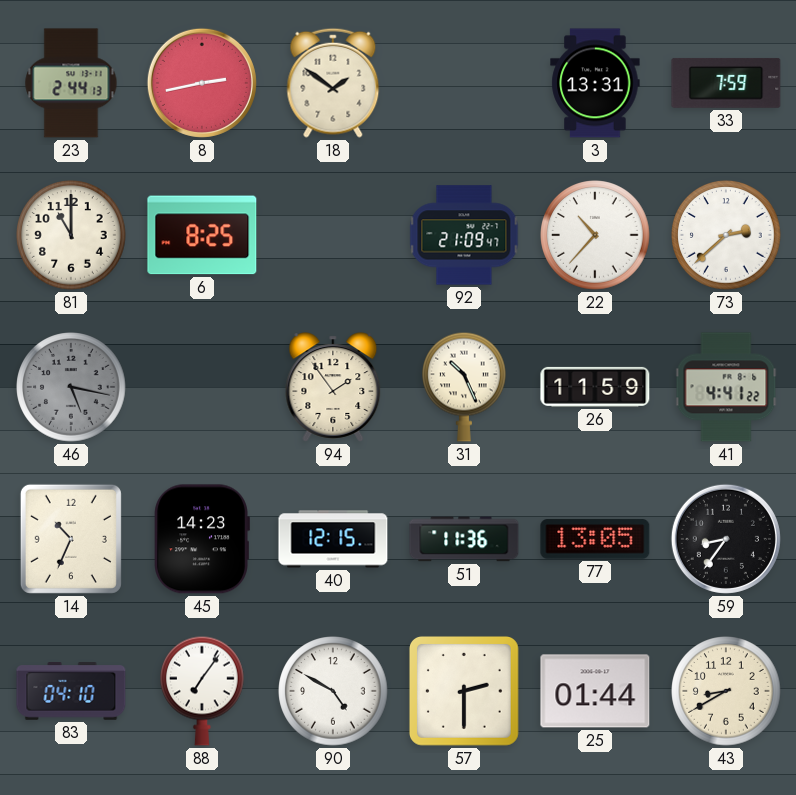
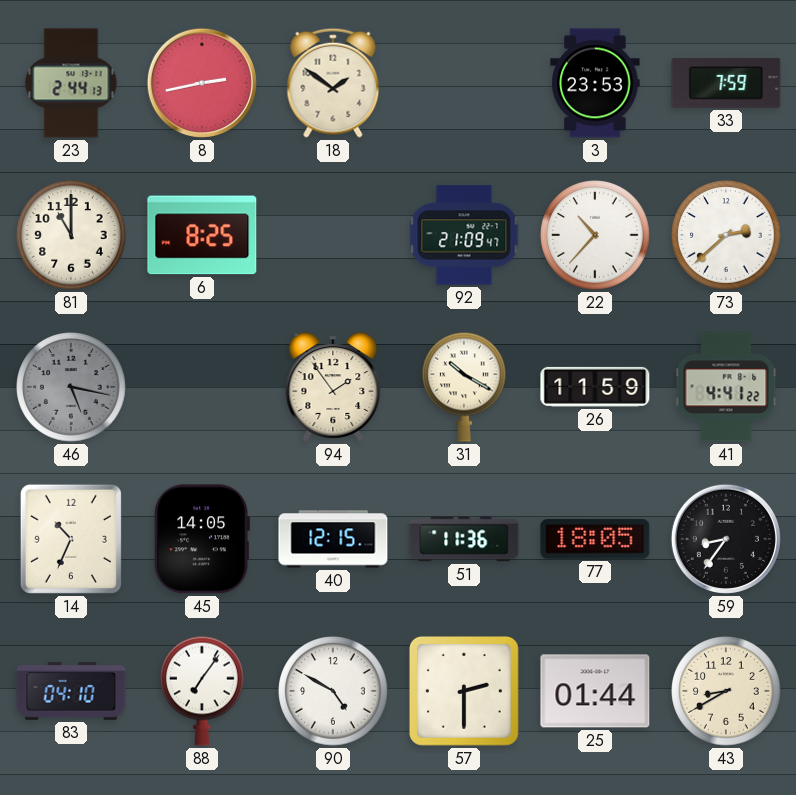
3: 13:31 -> 23:53
31: 10:26 -> 10:20
45: 14:23 -> 14:05
77: 13:05 -> 18:05
